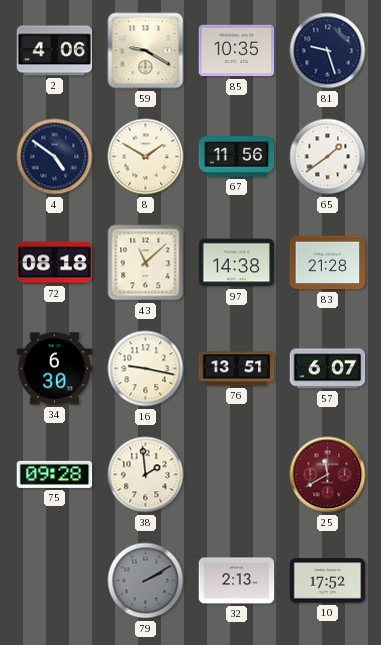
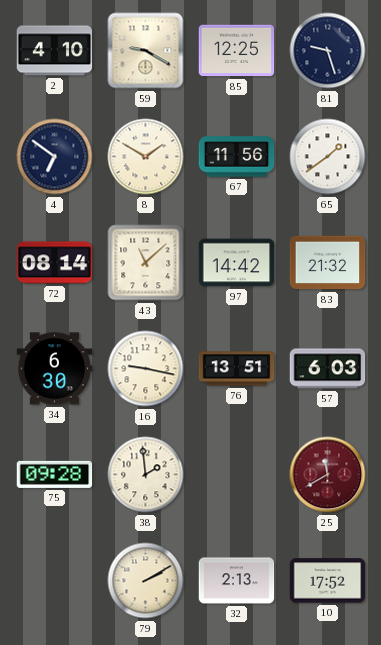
2: 4:06 -> 4:10
85: 10:35 -> 12:25
4: 4:51 -> 6:51
72: 08:18 -> 08:14
97: 14:38 -> 14:42
83: 21:28 -> 21:32
57: 6:07 -> 6:03
79 dial: grey -> cream
